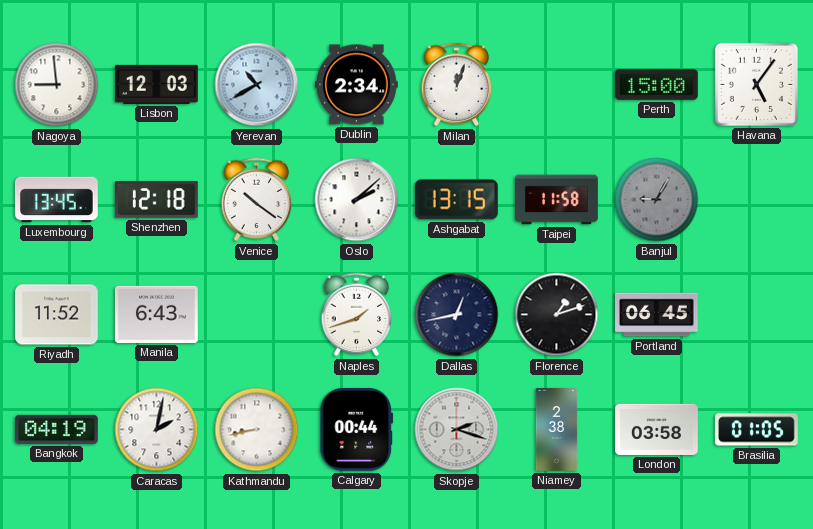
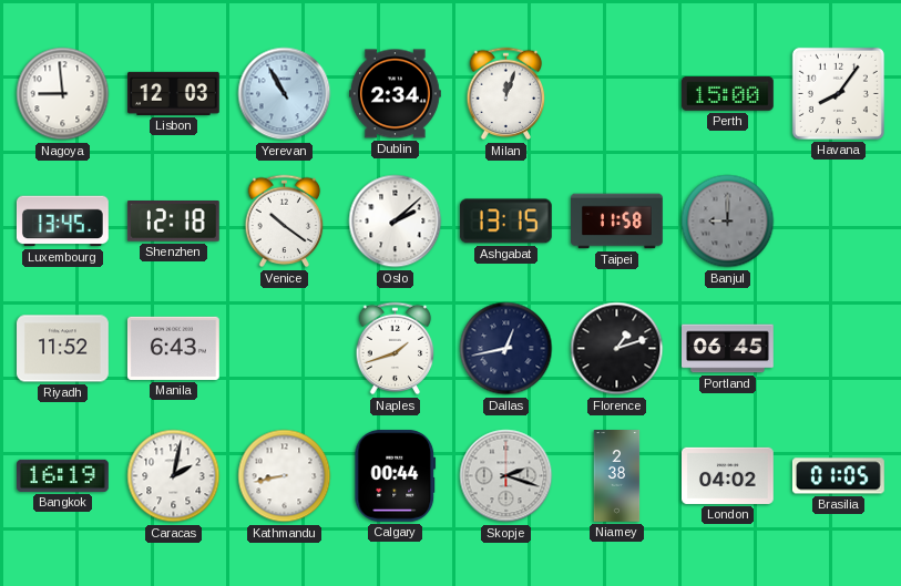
Yerevan: 10:40 -> 10:55
Havana: 5:06 -> 8:06
Banjul: 9:05 -> 9:00
Bangkok: 04:19 -> 16:19
London: 03:58 -> 04:02
